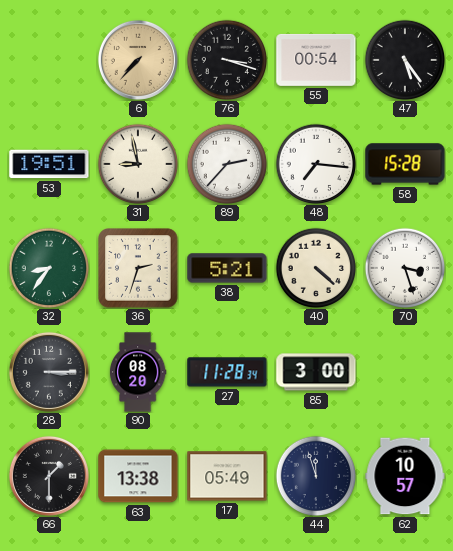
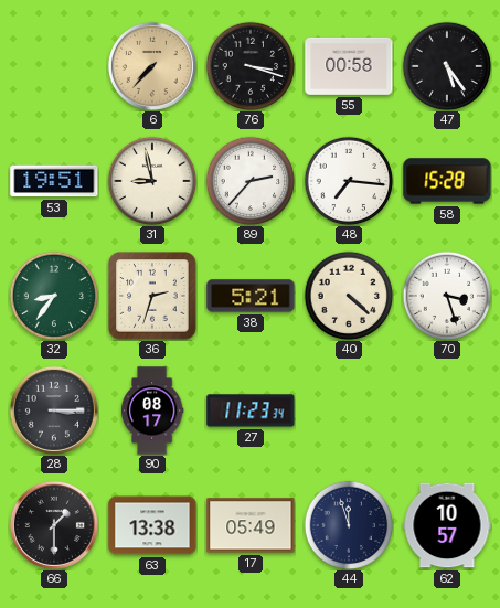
55: 00:54 -> 00:58
90: 08:20 -> 08:17
27: 11:28 -> 11:23
85: 3:00 -> none
